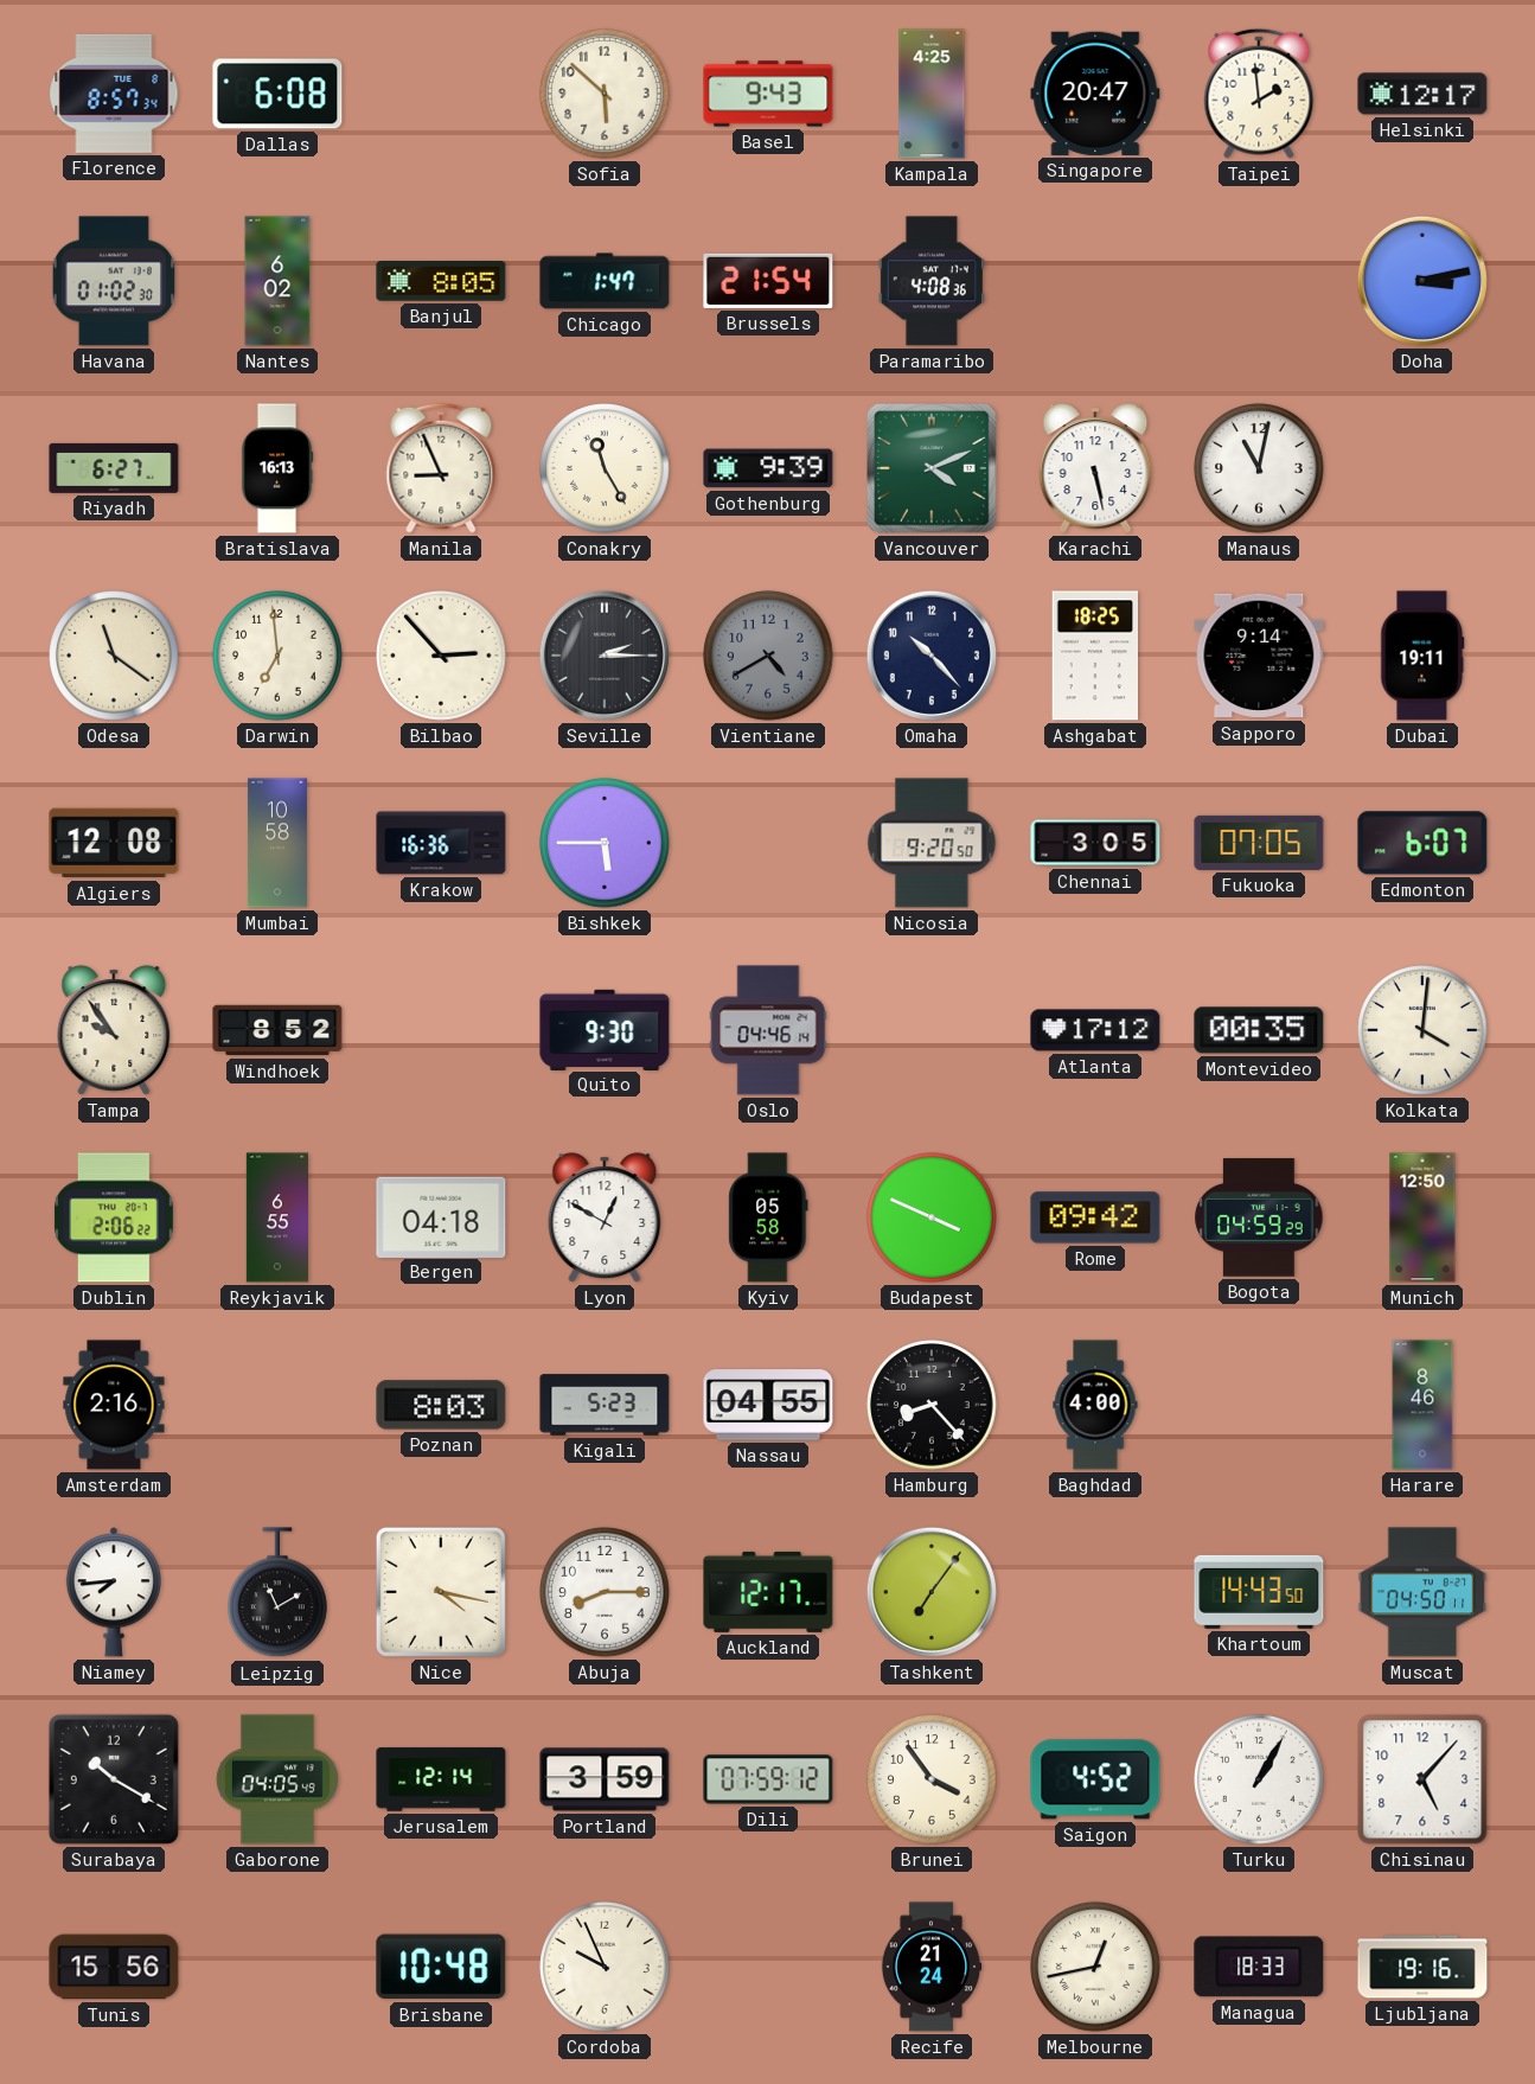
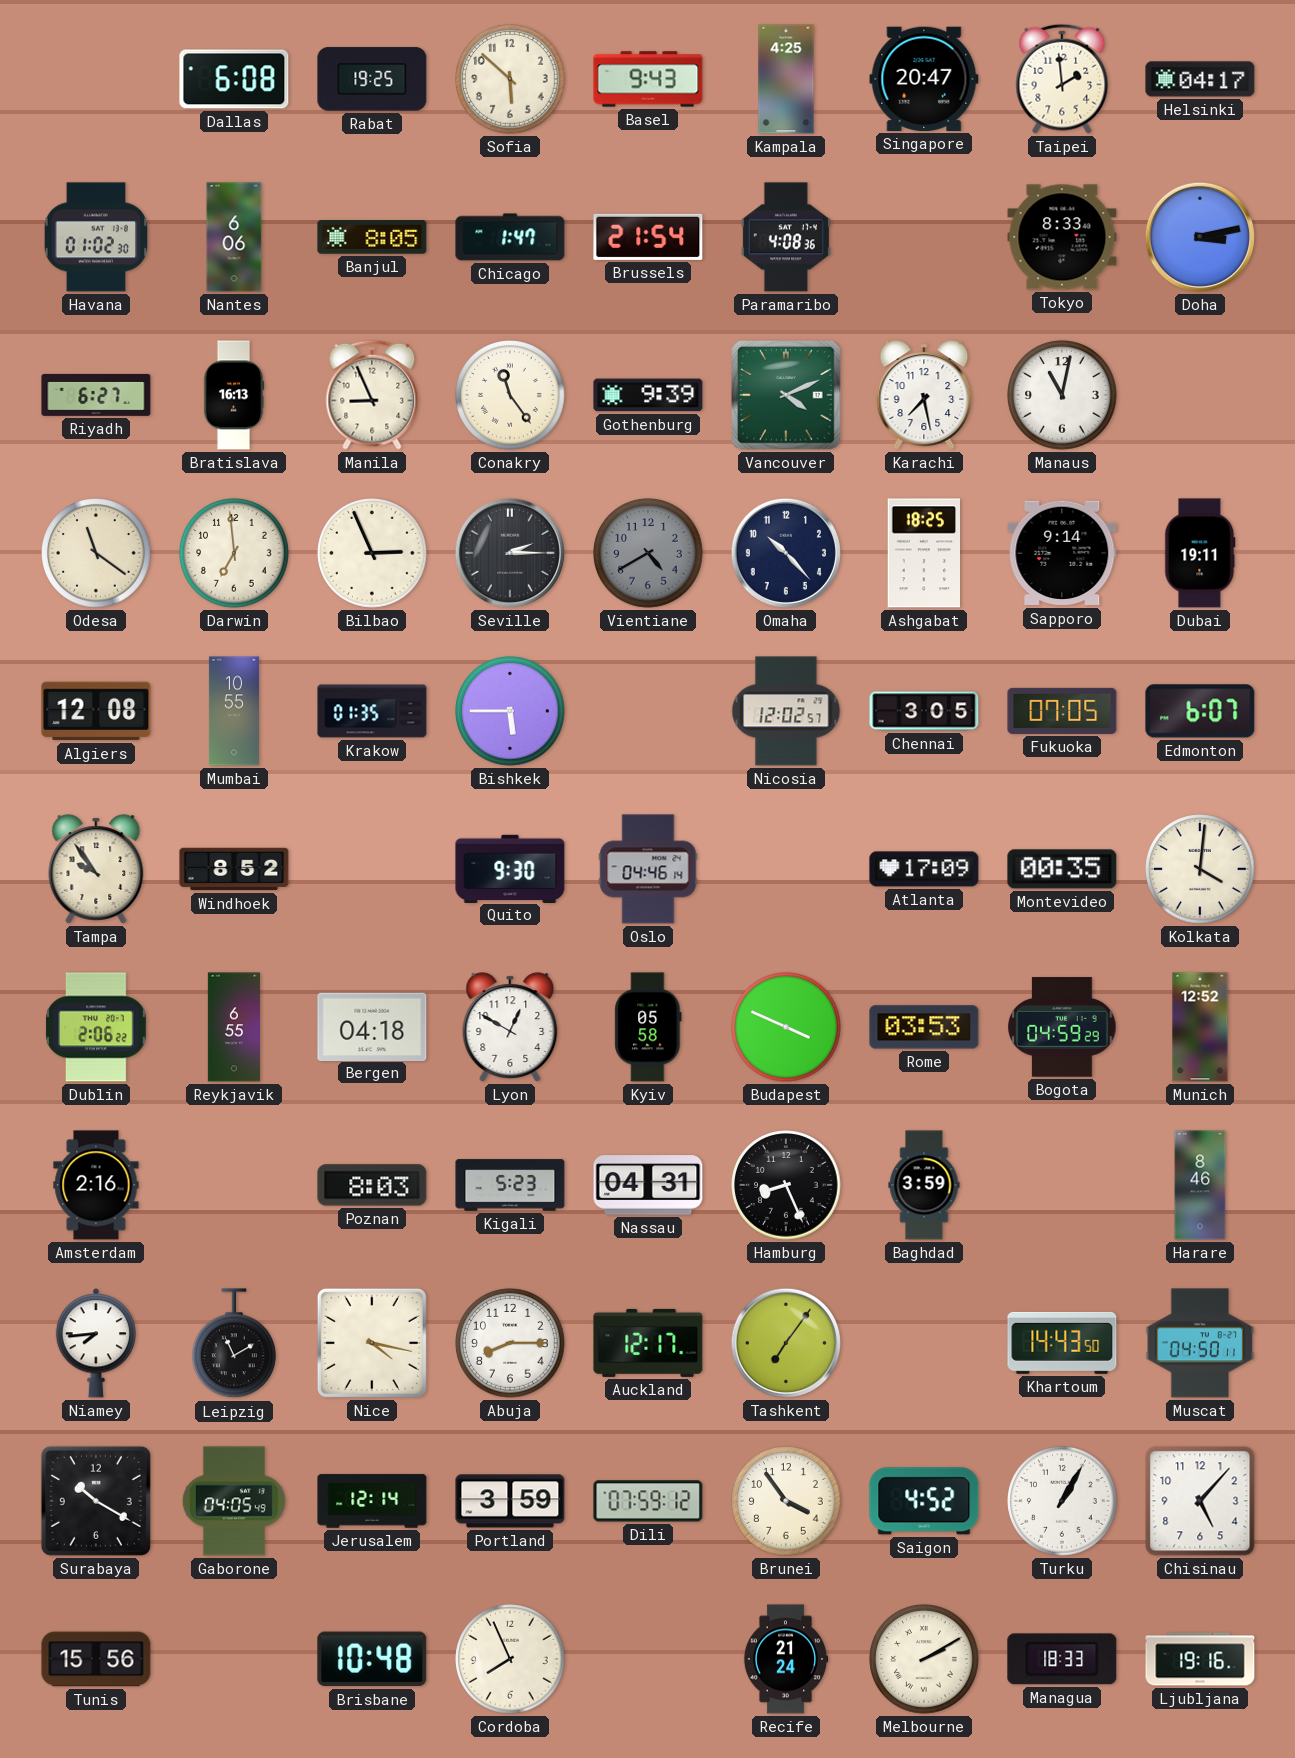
Florence: 8:57 -> none
Rabat: none -> 19:25
Helsinki: 12:17 -> 04:17
Nantes: 6:02 -> 6:06
Tokyo: none -> 8:33
Conakry: 11:25 -> 11:24
Karachi: 5:28 -> 7:28
Bilbao: 2:53 -> 2:56
Mumbai: 10:58 -> 10:55
Krakow: 16:36 -> 01:35
Nicosia: 9:20 -> 12:02
Atlanta: 17:12 -> 17:09
Rome: 09:42 -> 03:53
Munich: 12:50 -> 12:52
Nassau: 04:55 -> 04:31
Hamburg: 8:23 -> 8:26
Baghdad: 4:00 -> 3:59
Cordoba: 9:56 -> 7:56
Melbourne: 12:43 -> 2:10
